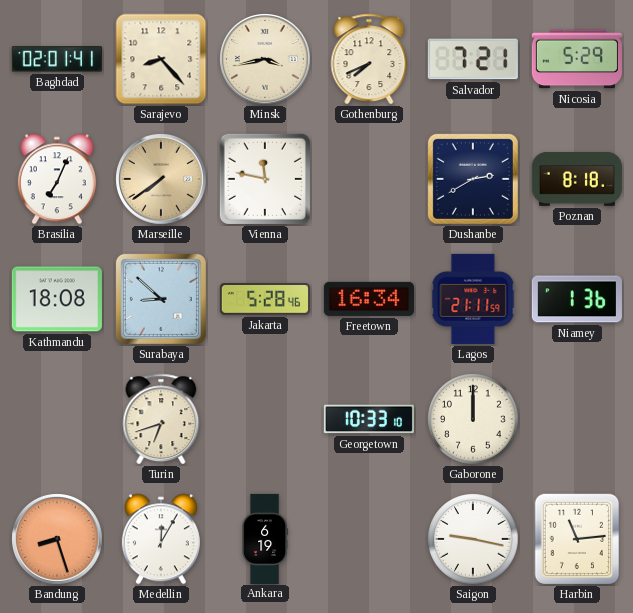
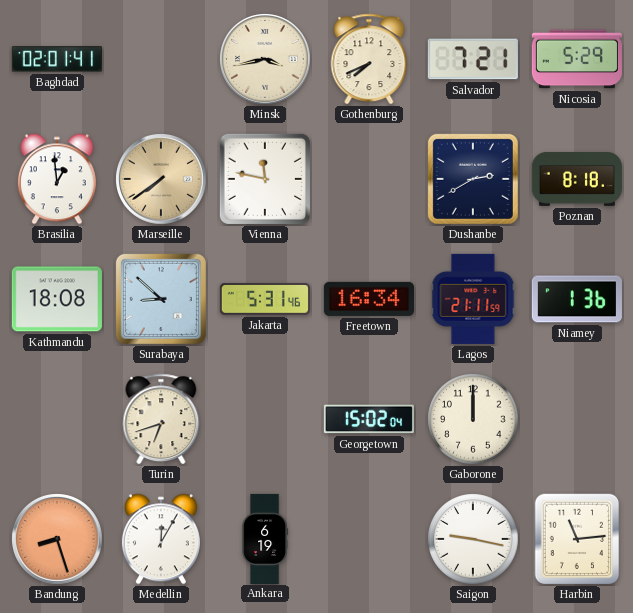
Sarajevo: 8:23 -> none
Brasilia: 7:04 -> 12:59
Jakarta: 5:28 -> 5:31
Georgetown: 10:33 -> 15:02
